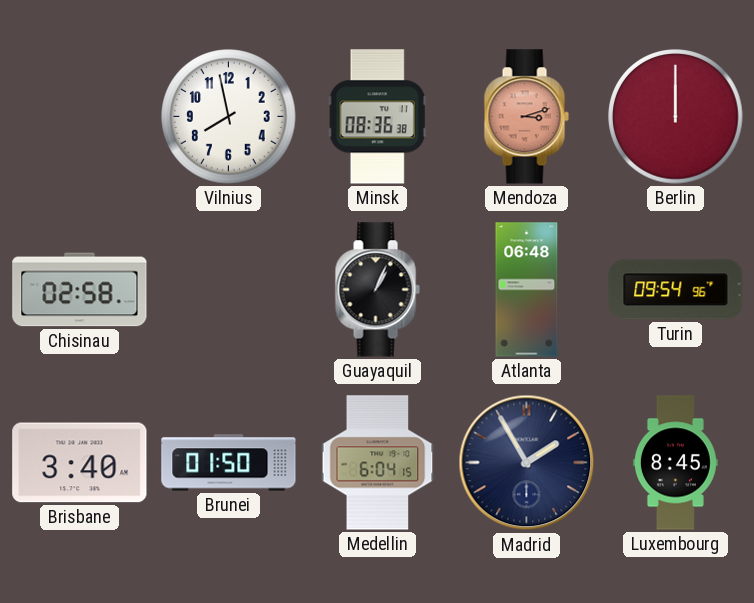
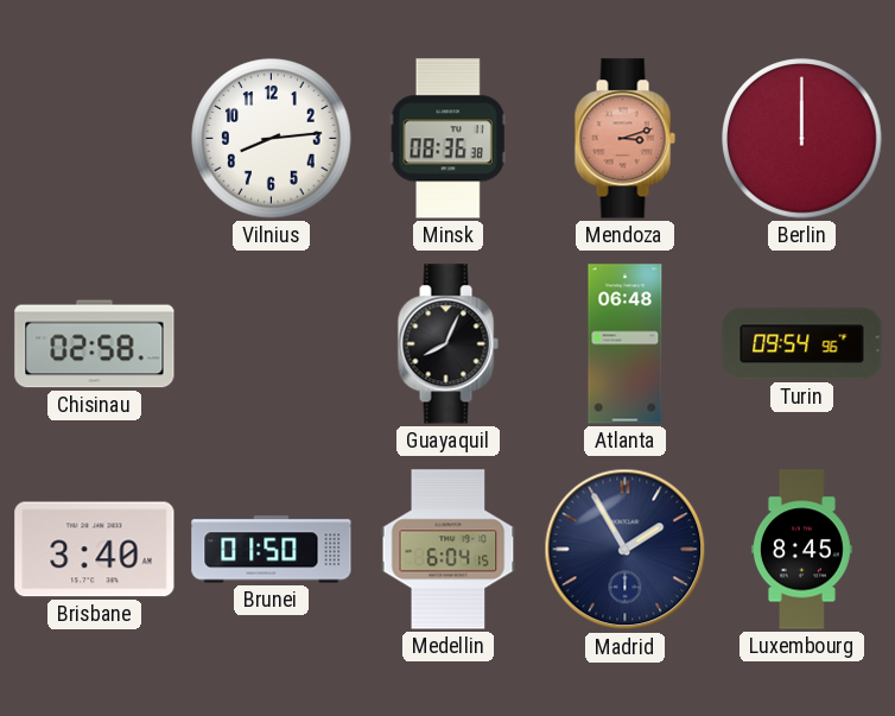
Vilnius: 7:58 -> 8:14
Guayaquil: 1:04 -> 8:04
